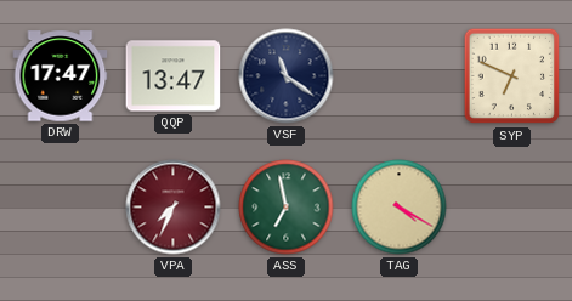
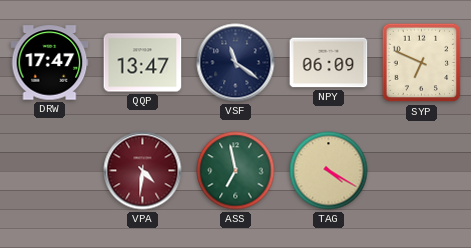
NPY: none -> 06:09
VPA: 7:34 -> 4:31
